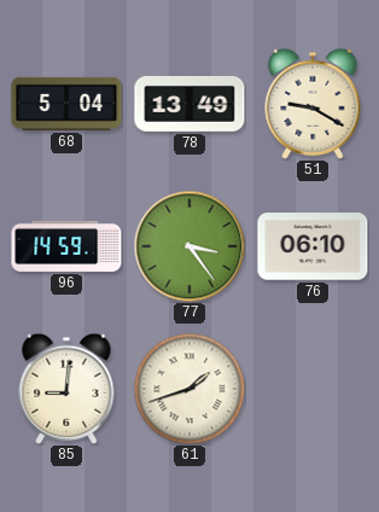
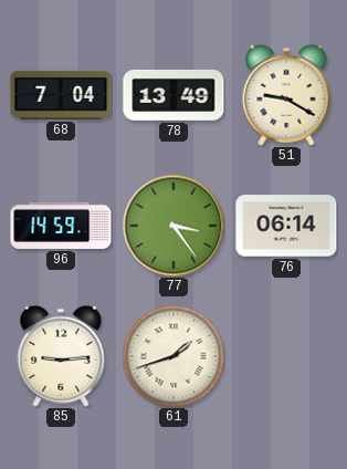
68: 5:04 -> 7:04
76: 06:10 -> 06:14
85: 9:01 -> 9:14
